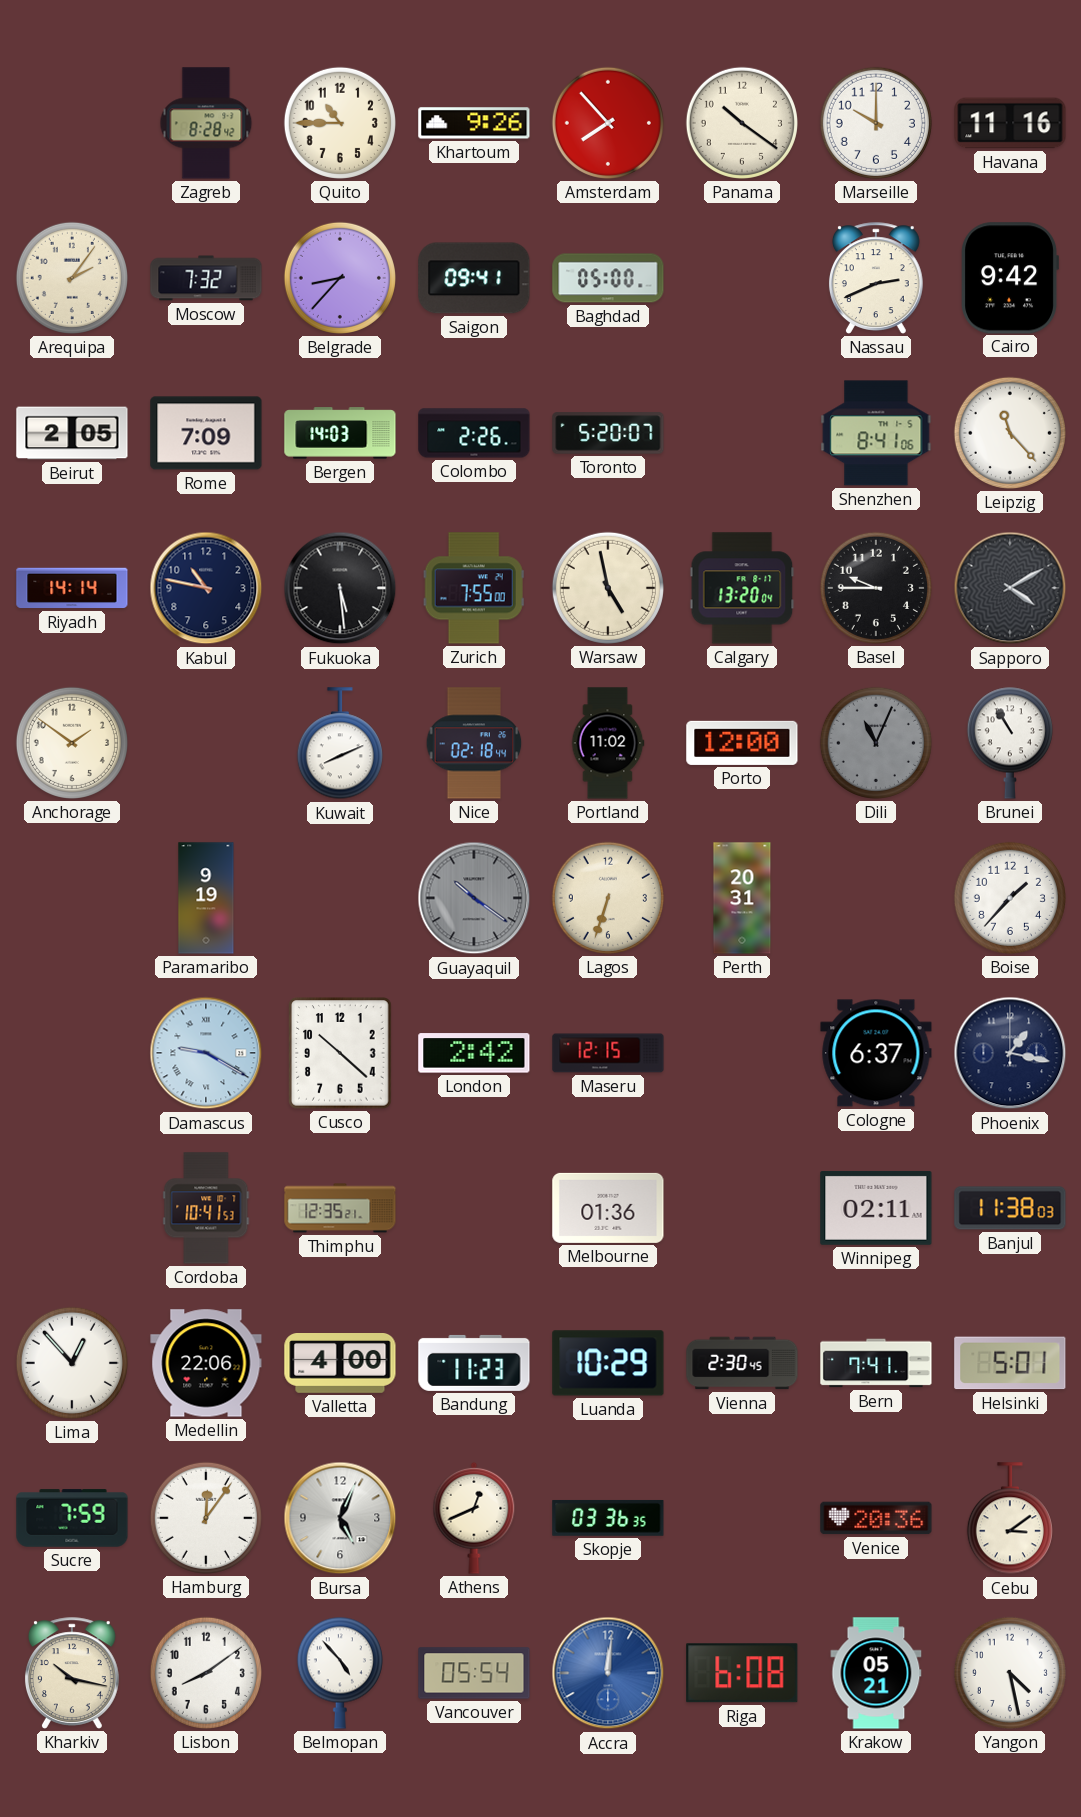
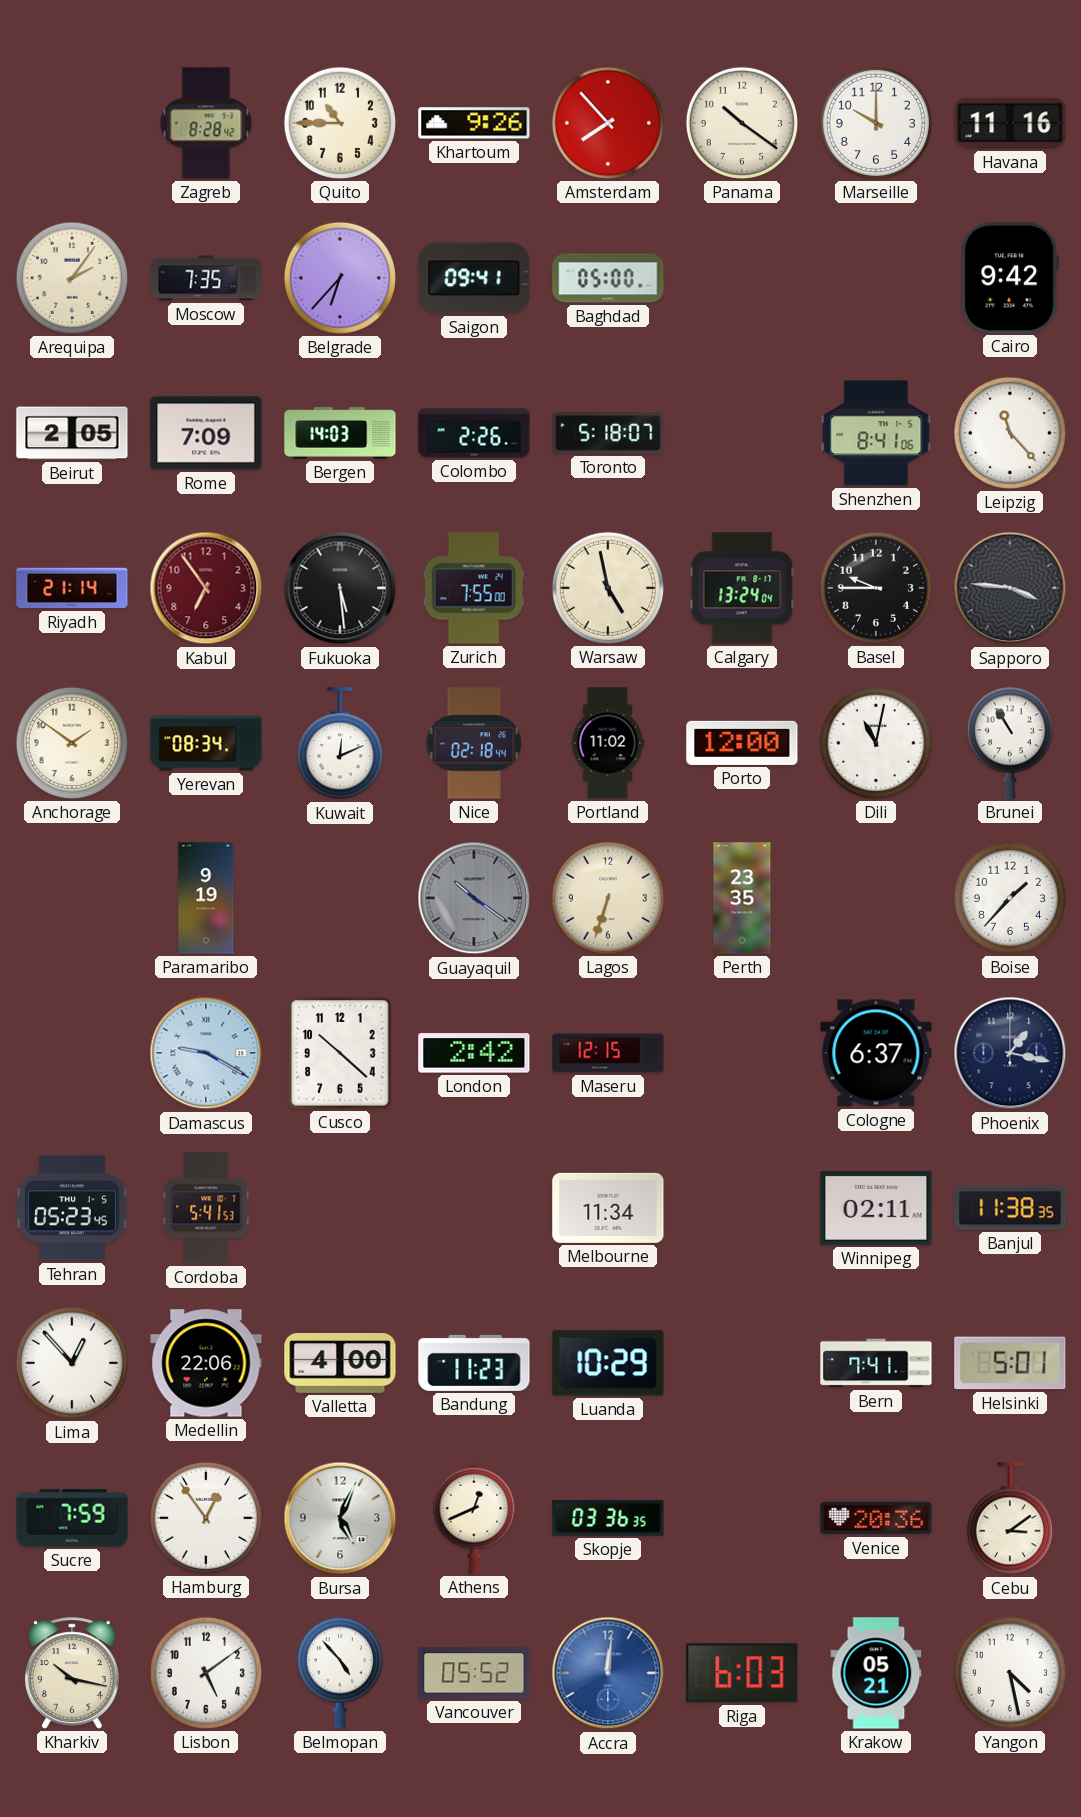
Moscow: 7:32 -> 7:35
Belgrade: 8:37 -> 6:37
Nassau: 2:41 -> none
Toronto: 5:20 -> 5:18
Riyadh: 14:14 -> 21:14
Kabul: 10:47 -> 6:54
Kabul dial: navy -> burgundy
Calgary: 13:20 -> 13:24
Sapporo: 4:10 -> 3:46
Yerevan: none -> 08:34
Kuwait: 8:11 -> 12:11
Dili: 11:04 -> 11:02
Dili dial: grey -> white
Perth: 20:31 -> 23:35
Tehran: none -> 05:23
Cordoba: 10:41 -> 5:41
Thimphu: 12:35 -> none
Melbourne: 01:36 -> 11:34
Banjul: 11:38:03 -> 11:38:35
Vienna: 2:30 -> none
Hamburg: 12:06 -> 12:54
Lisbon: 8:09 -> 5:09
Vancouver: 05:54 -> 05:52
Riga: 6:08 -> 6:03
